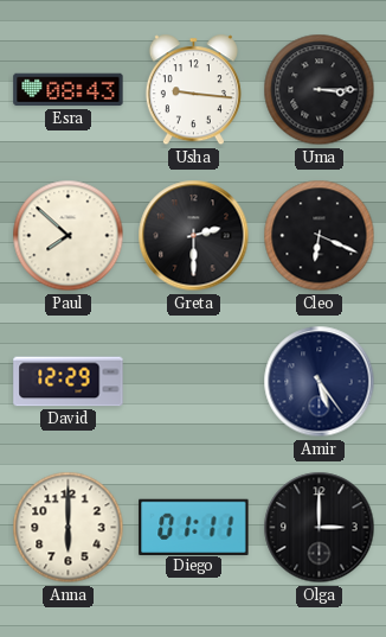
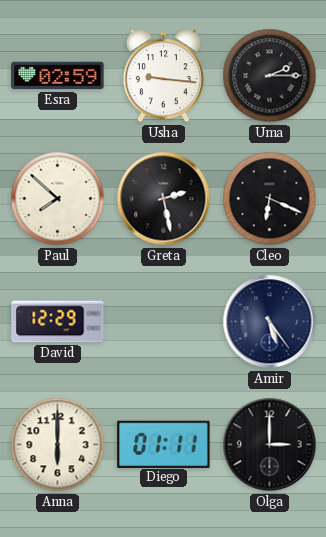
Esra: 08:43 -> 02:59
Uma: 3:15 -> 2:15
Greta: 2:30 -> 2:28
